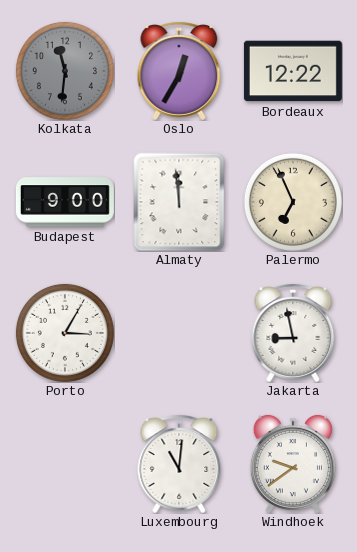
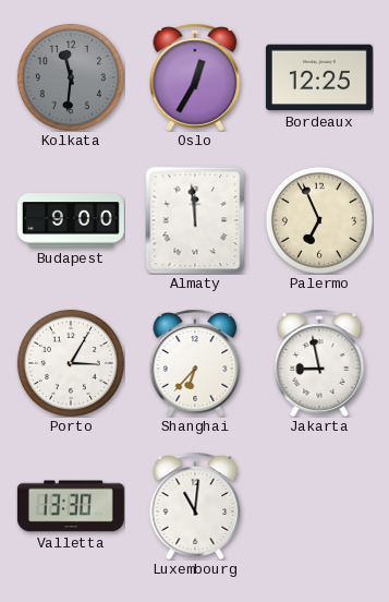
Bordeaux: 12:22 -> 12:25
Shanghai: none -> 6:37
Valletta: none -> 13:30
Windhoek: 9:39 -> none
